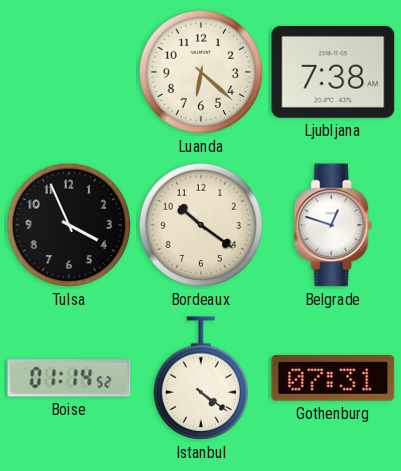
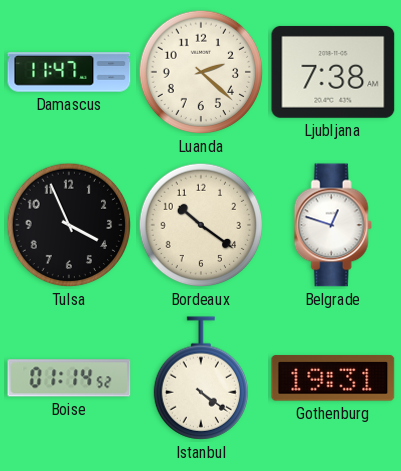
Damascus: none -> 11:47
Luanda: 6:22 -> 2:22
Gothenburg: 07:31 -> 19:31
